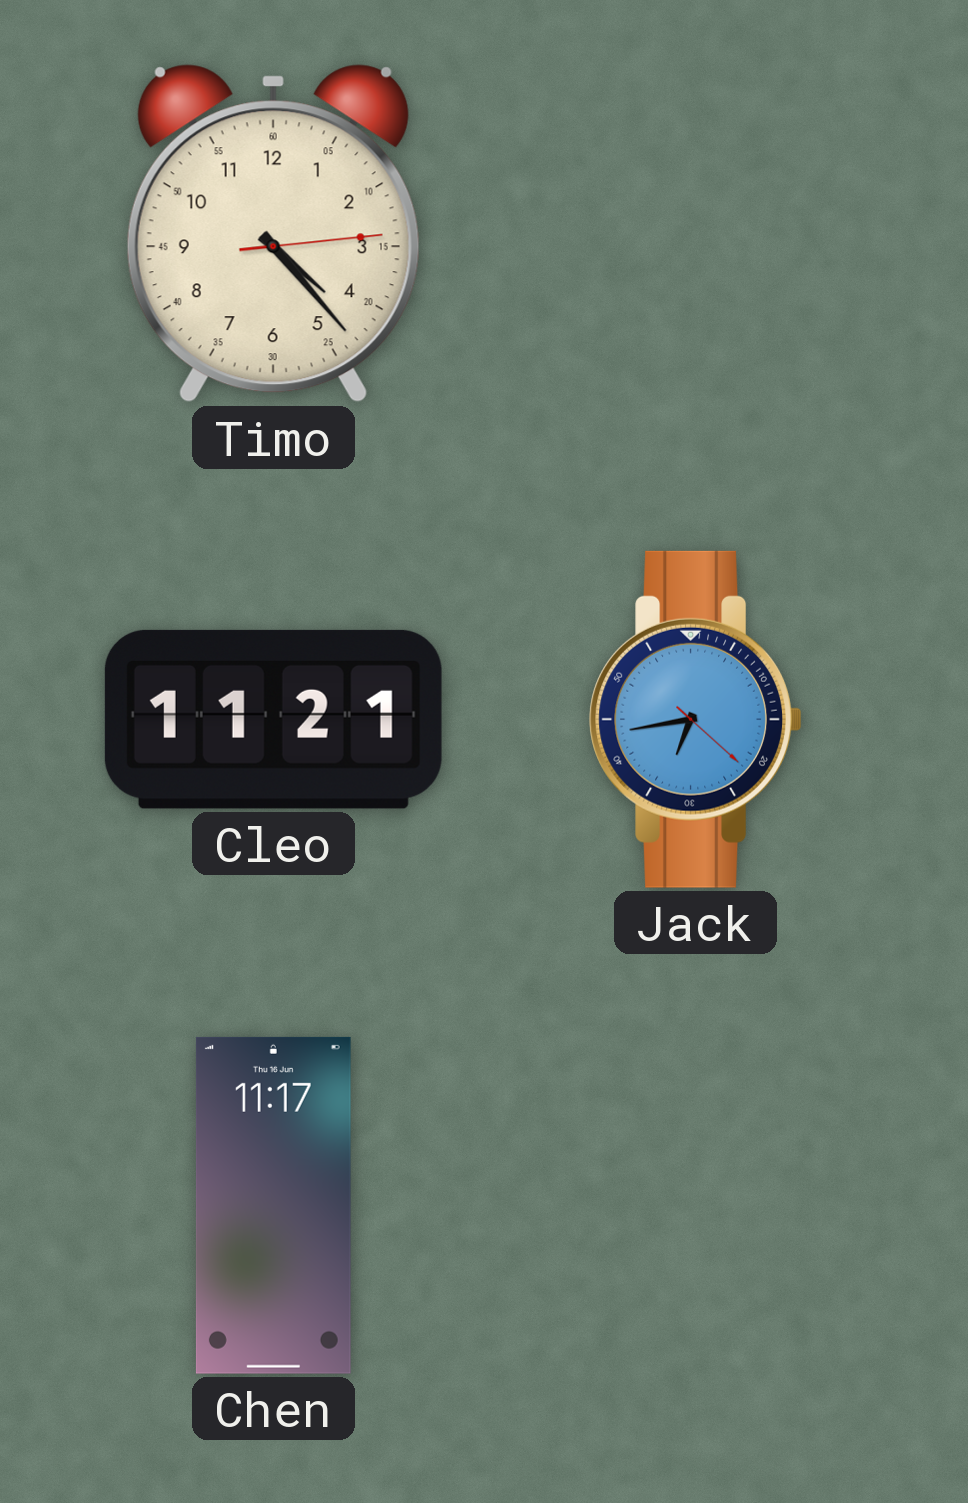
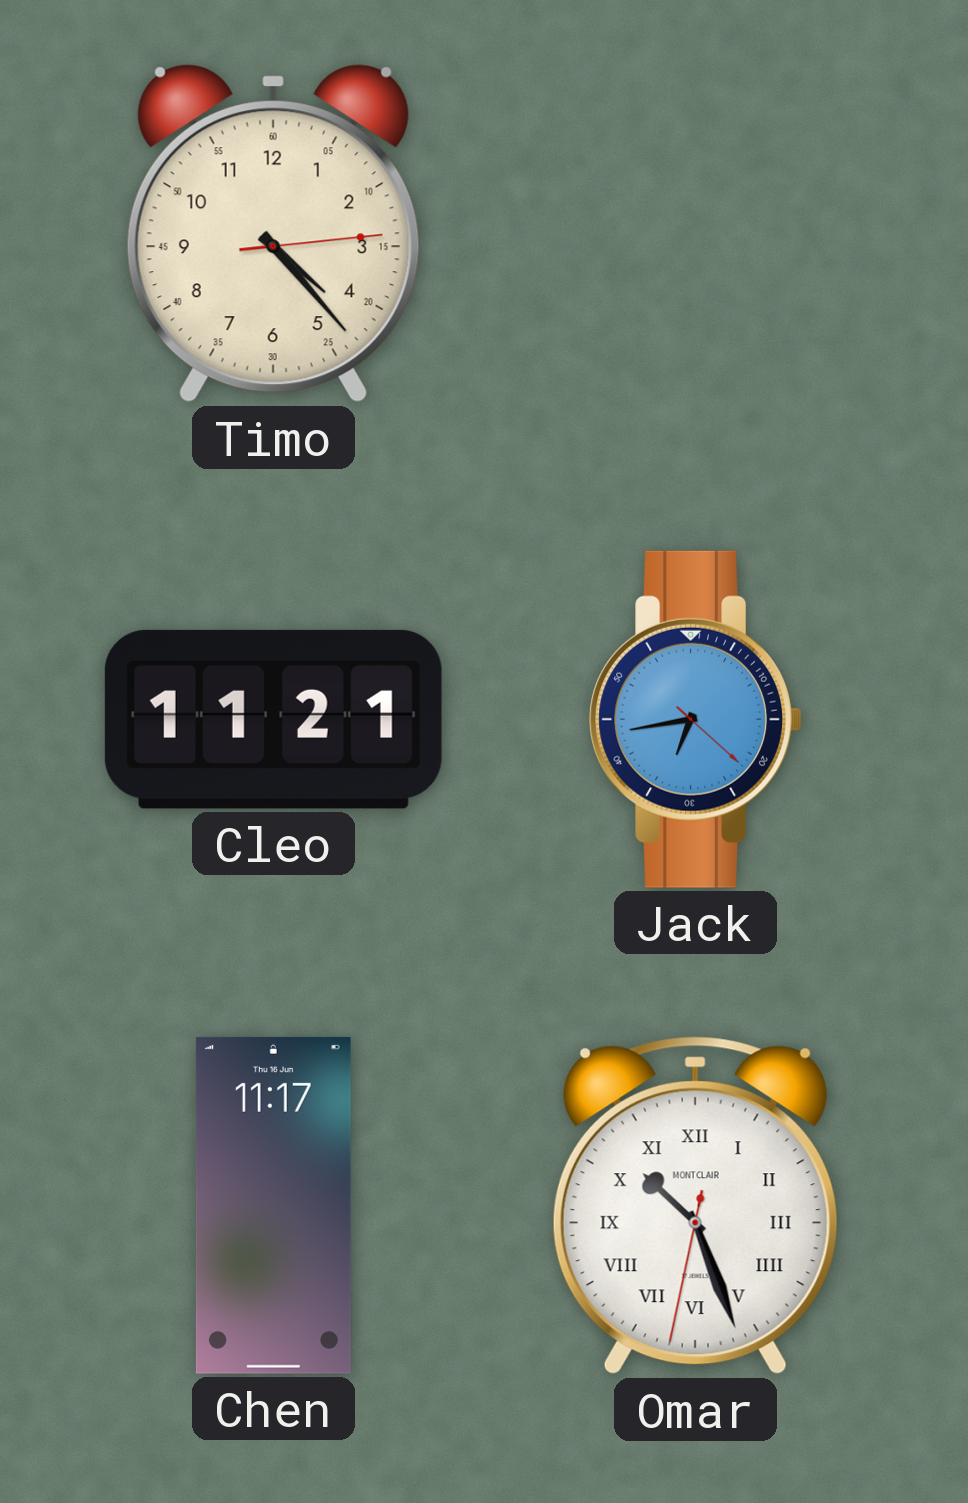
Omar: none -> 10:26
